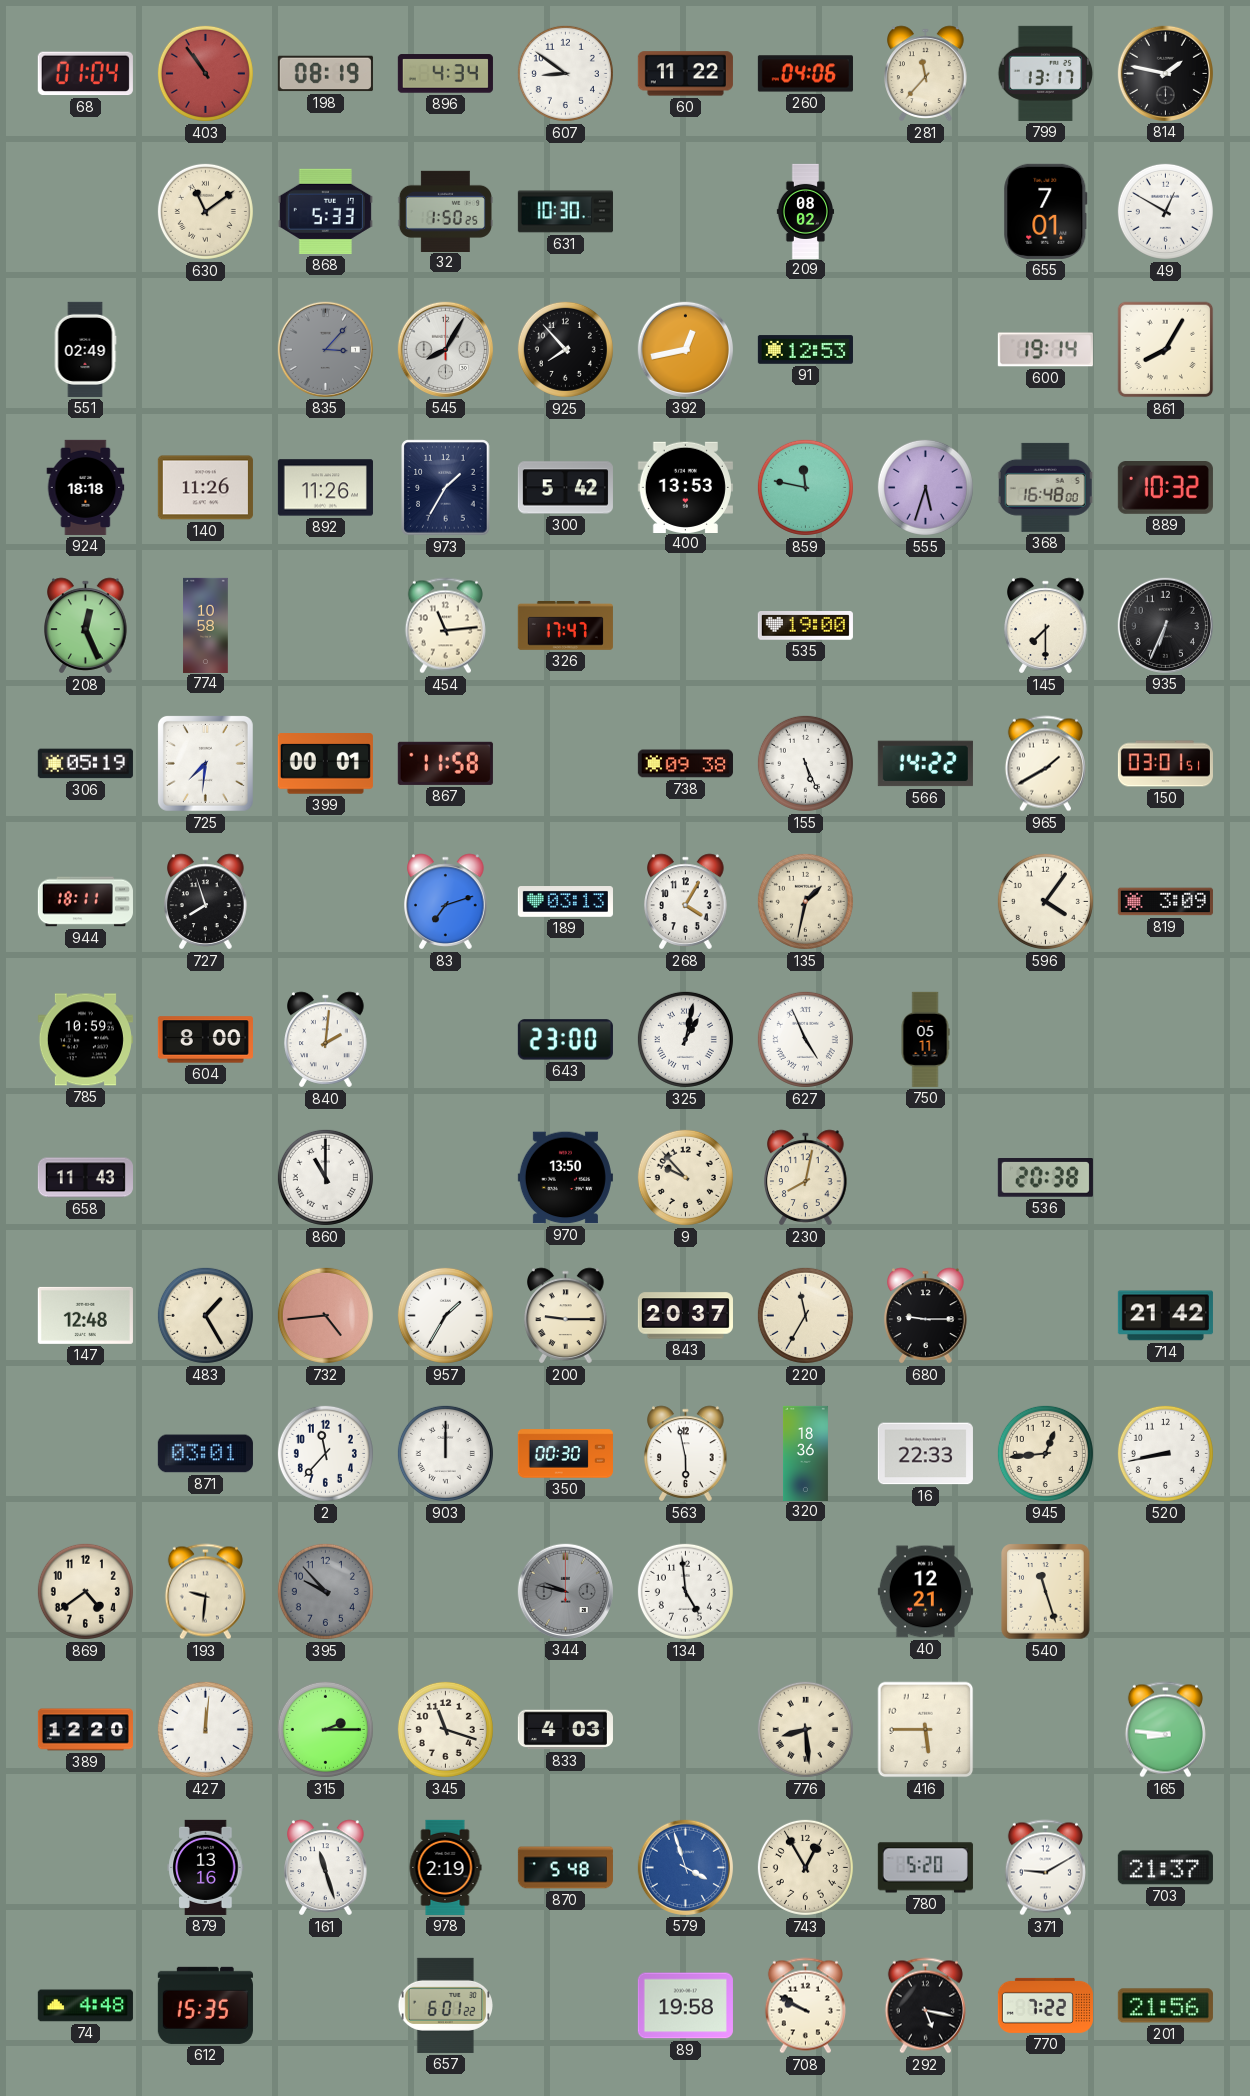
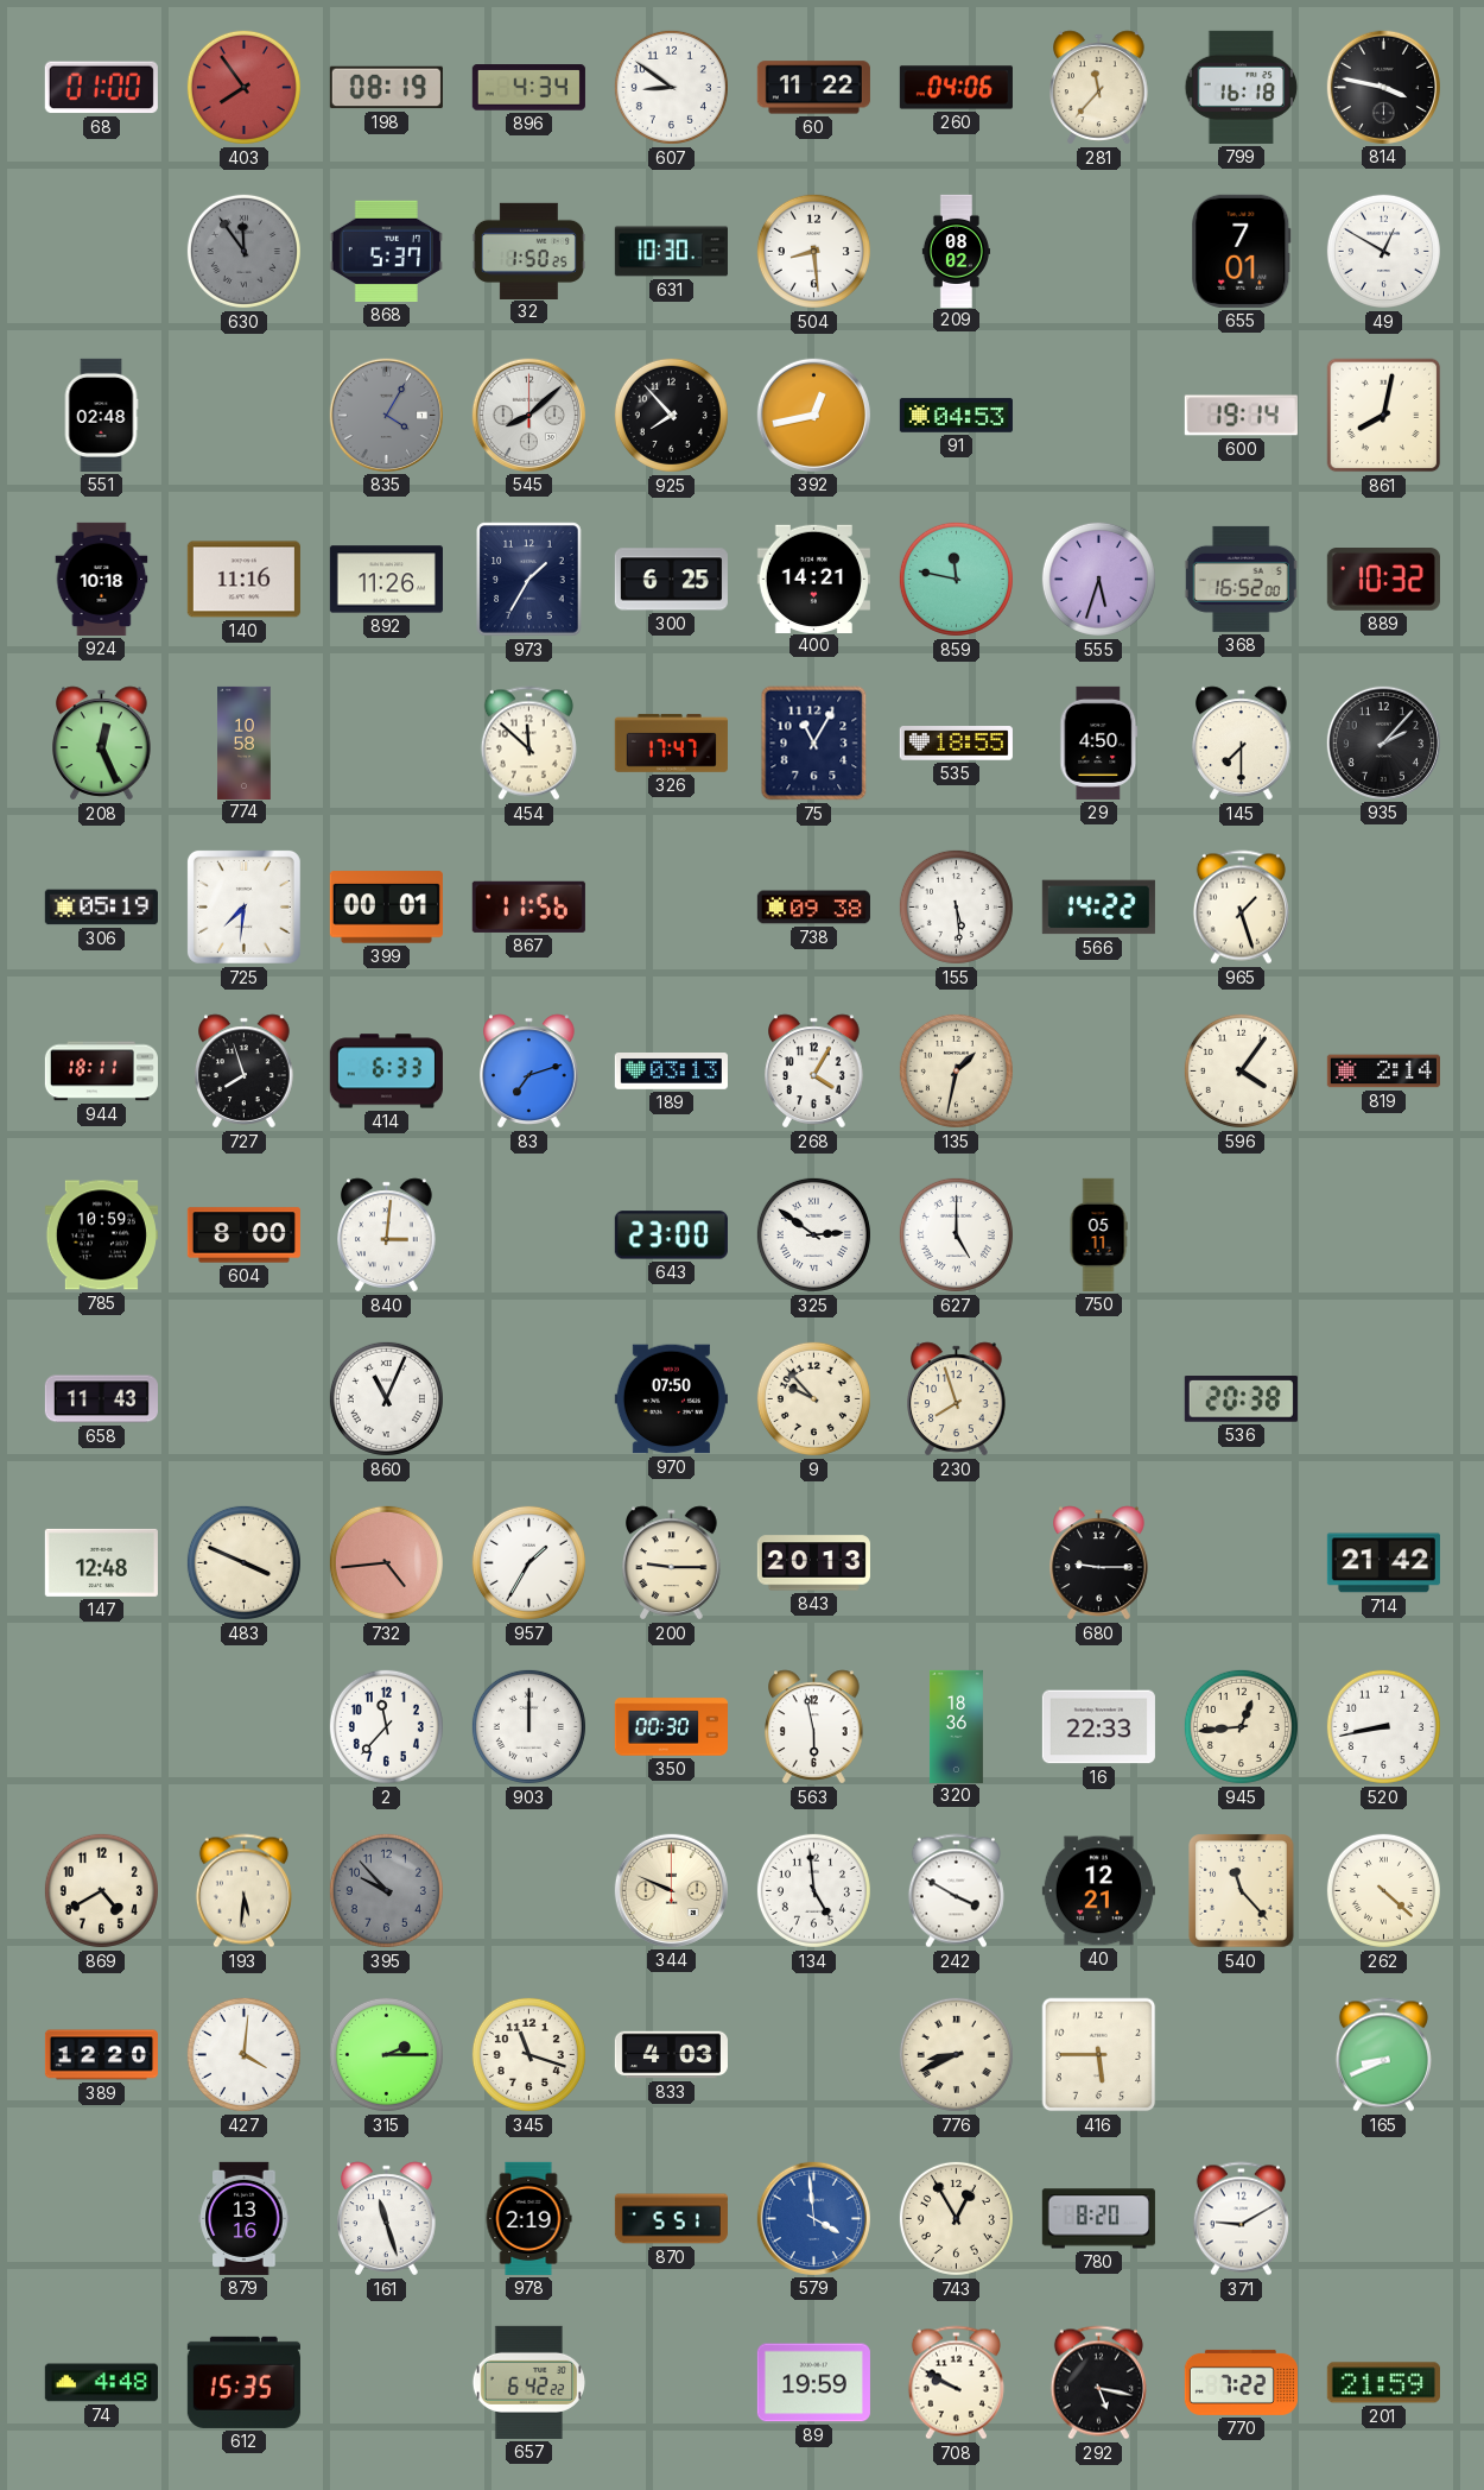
68: 01:04 -> 01:00
403: 10:54 -> 7:54
799: 13:17 -> 16:18
814: 1:47 -> 3:47
630: 11:09 -> 11:54
630 dial: cream -> grey
868: 5:33 -> 5:37
504: none -> 8:29
551: 02:49 -> 02:48
835: 3:07 -> 4:05
545: 8:05 -> 8:08
91: 12:53 -> 04:53
861: 8:05 -> 8:02
924: 18:18 -> 10:18
140: 11:26 -> 11:16
300: 5:42 -> 6:25
400: 13:53 -> 14:21
368: 16:48 -> 16:52
454: 11:14 -> 11:52
75: none -> 11:05
535: 19:00 -> 18:55
29: none -> 4:50
935: 6:34 -> 2:07
867: 11:58 -> 11:56
155: 5:26 -> 5:29
965: 1:40 -> 1:27
150: 03:01 -> none
414: none -> 6:33
819: 3:09 -> 2:14
840: 2:01 -> 3:01
325: 1:02 -> 2:51
627: 4:56 -> 5:00
860: 11:00 -> 11:04
970: 13:50 -> 07:50
230: 8:02 -> 7:57
483: 1:25 -> 3:49
843: 20:37 -> 20:13
220: 11:35 -> none
871: 03:01 -> none
869: 4:39 -> 4:40
193: 9:31 -> 5:31
344: 9:47 -> 9:49
344 dial: grey -> cream
242: none -> 3:50
540: 11:27 -> 11:23
262: none -> 4:22
427: 12:01 -> 4:01
776: 8:29 -> 8:41
165: 8:46 -> 8:41
870: 5:48 -> 5:51
579: 3:57 -> 3:59
780: 5:20 -> 8:20
703: 21:37 -> none
657: 6:01 -> 6:42
89: 19:58 -> 19:59
201: 21:56 -> 21:59
